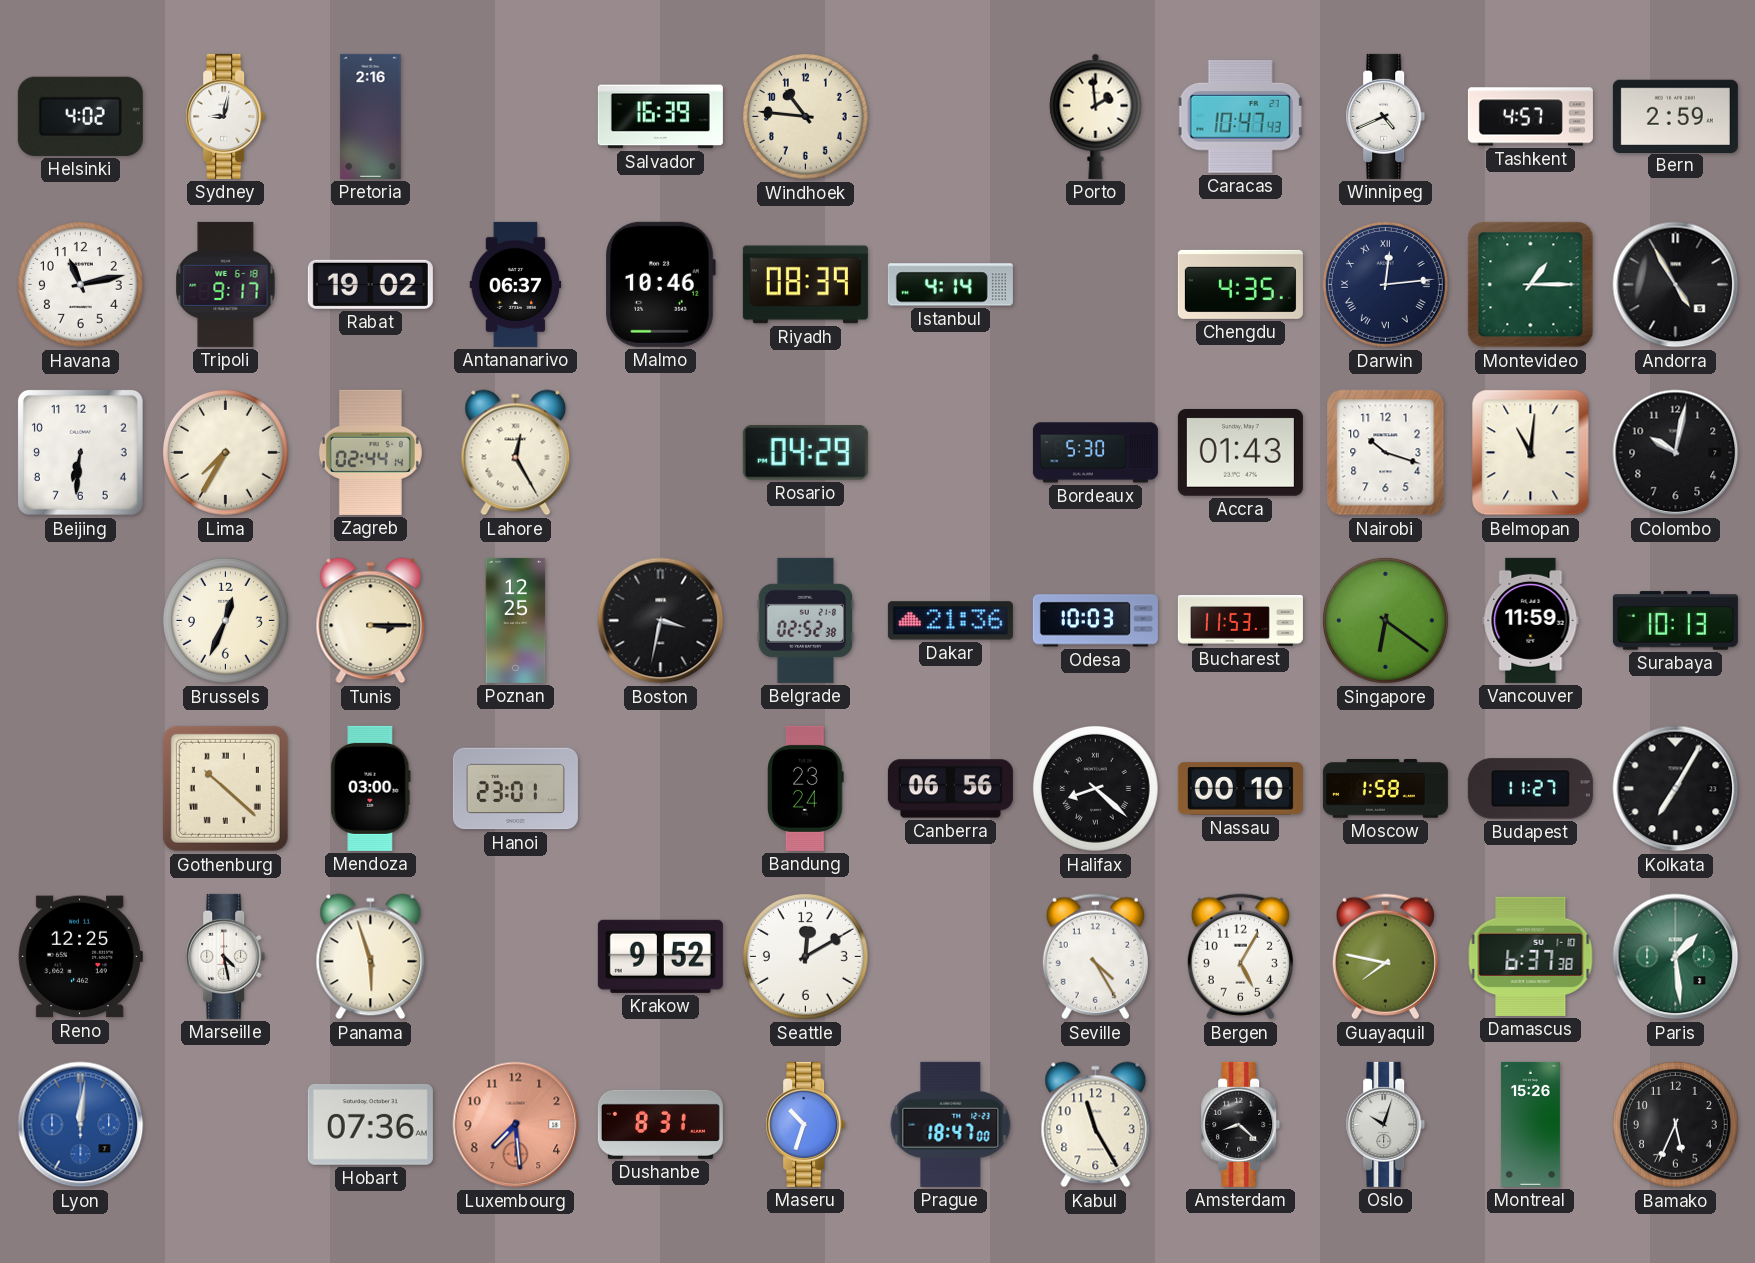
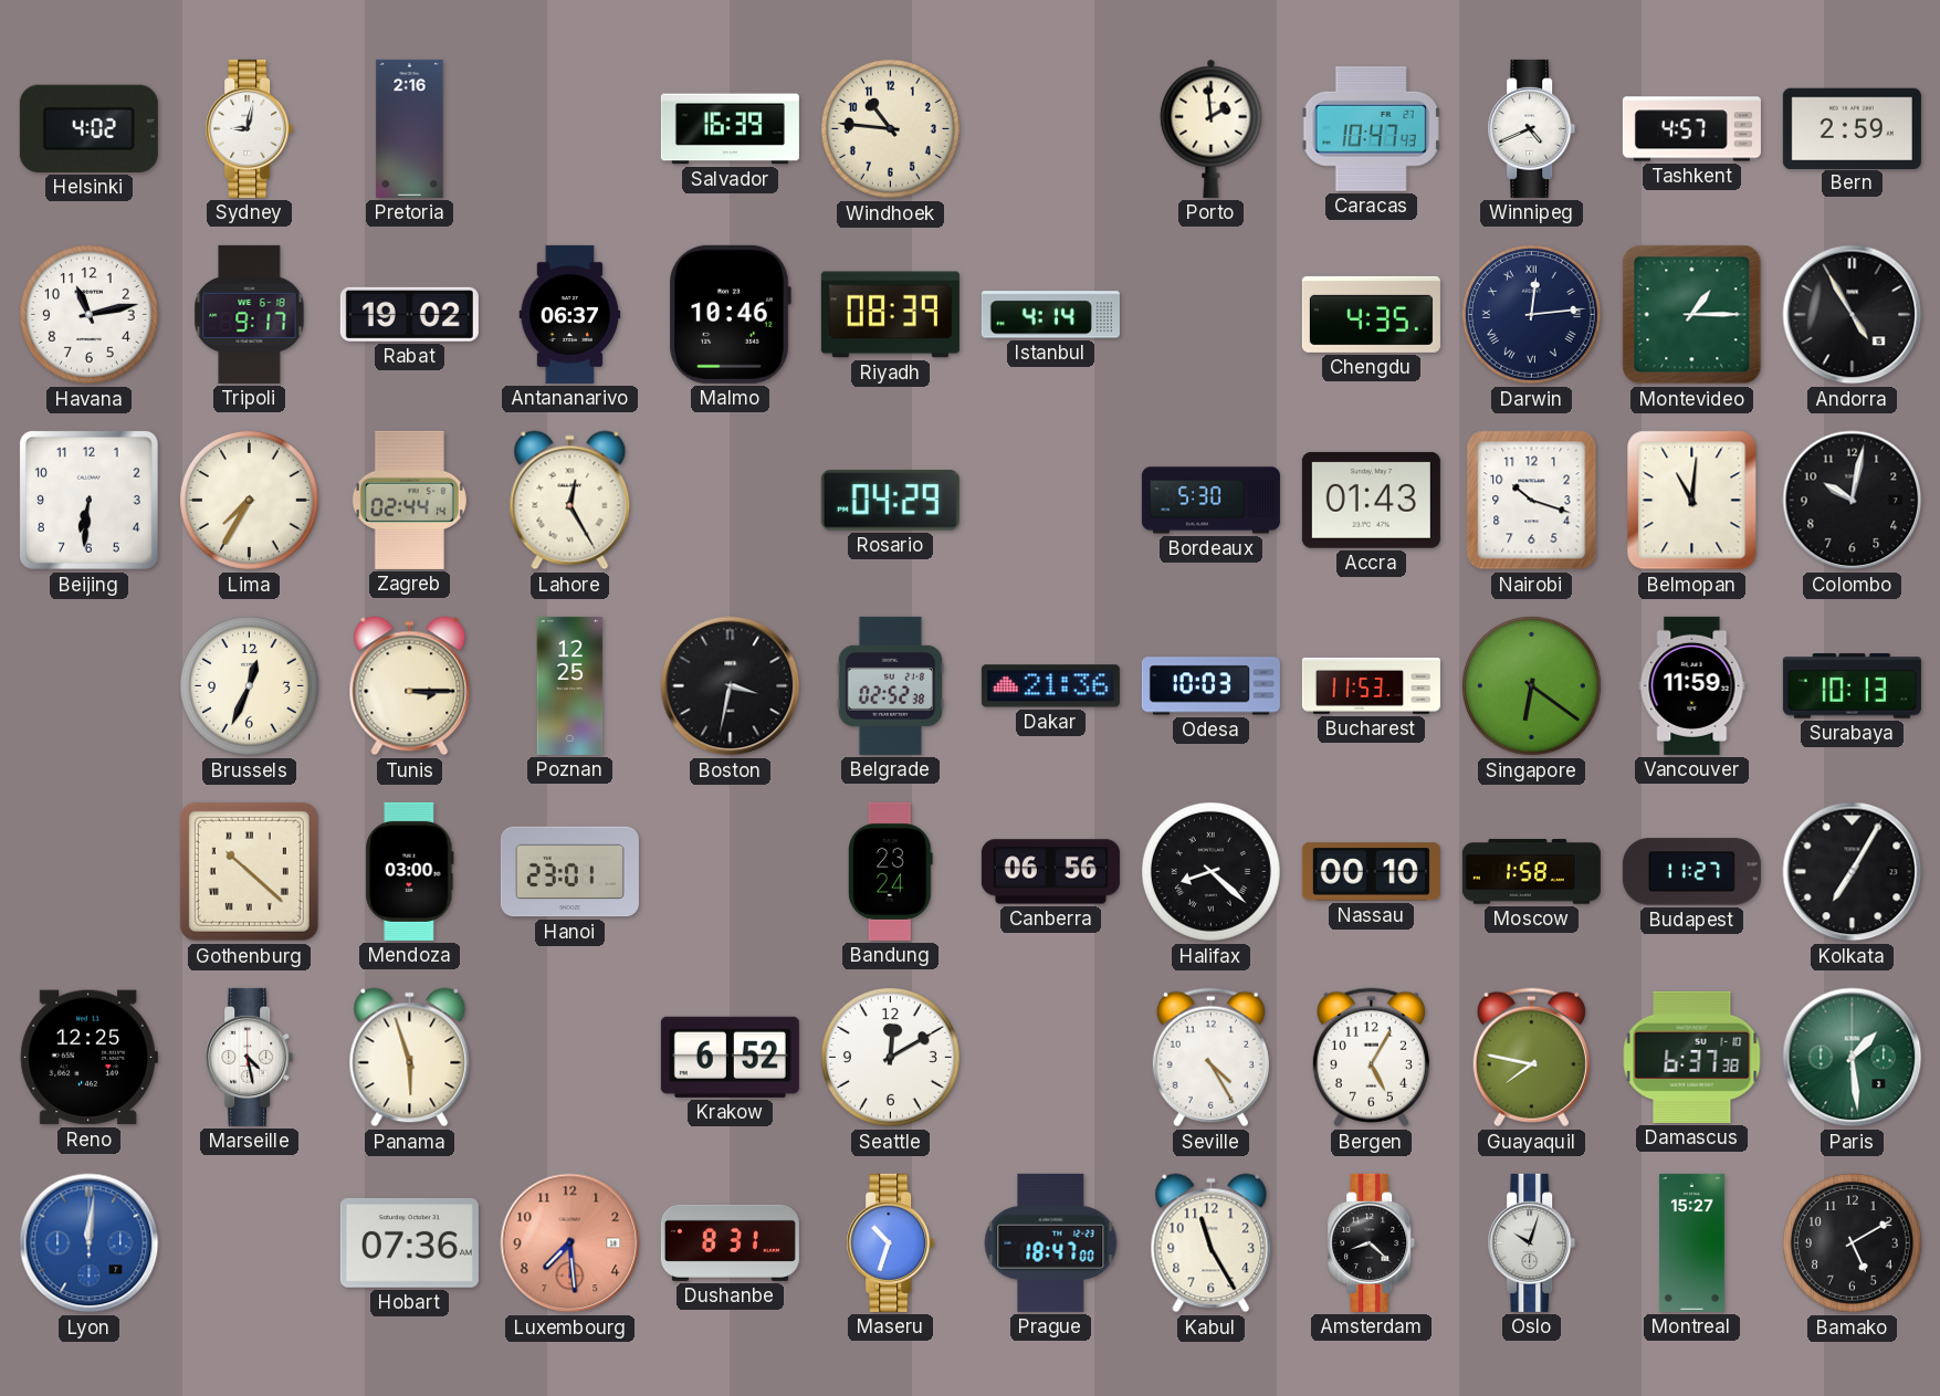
Krakow: 9:52 -> 6:52
Montreal: 15:26 -> 15:27
Bamako: 5:34 -> 5:10
